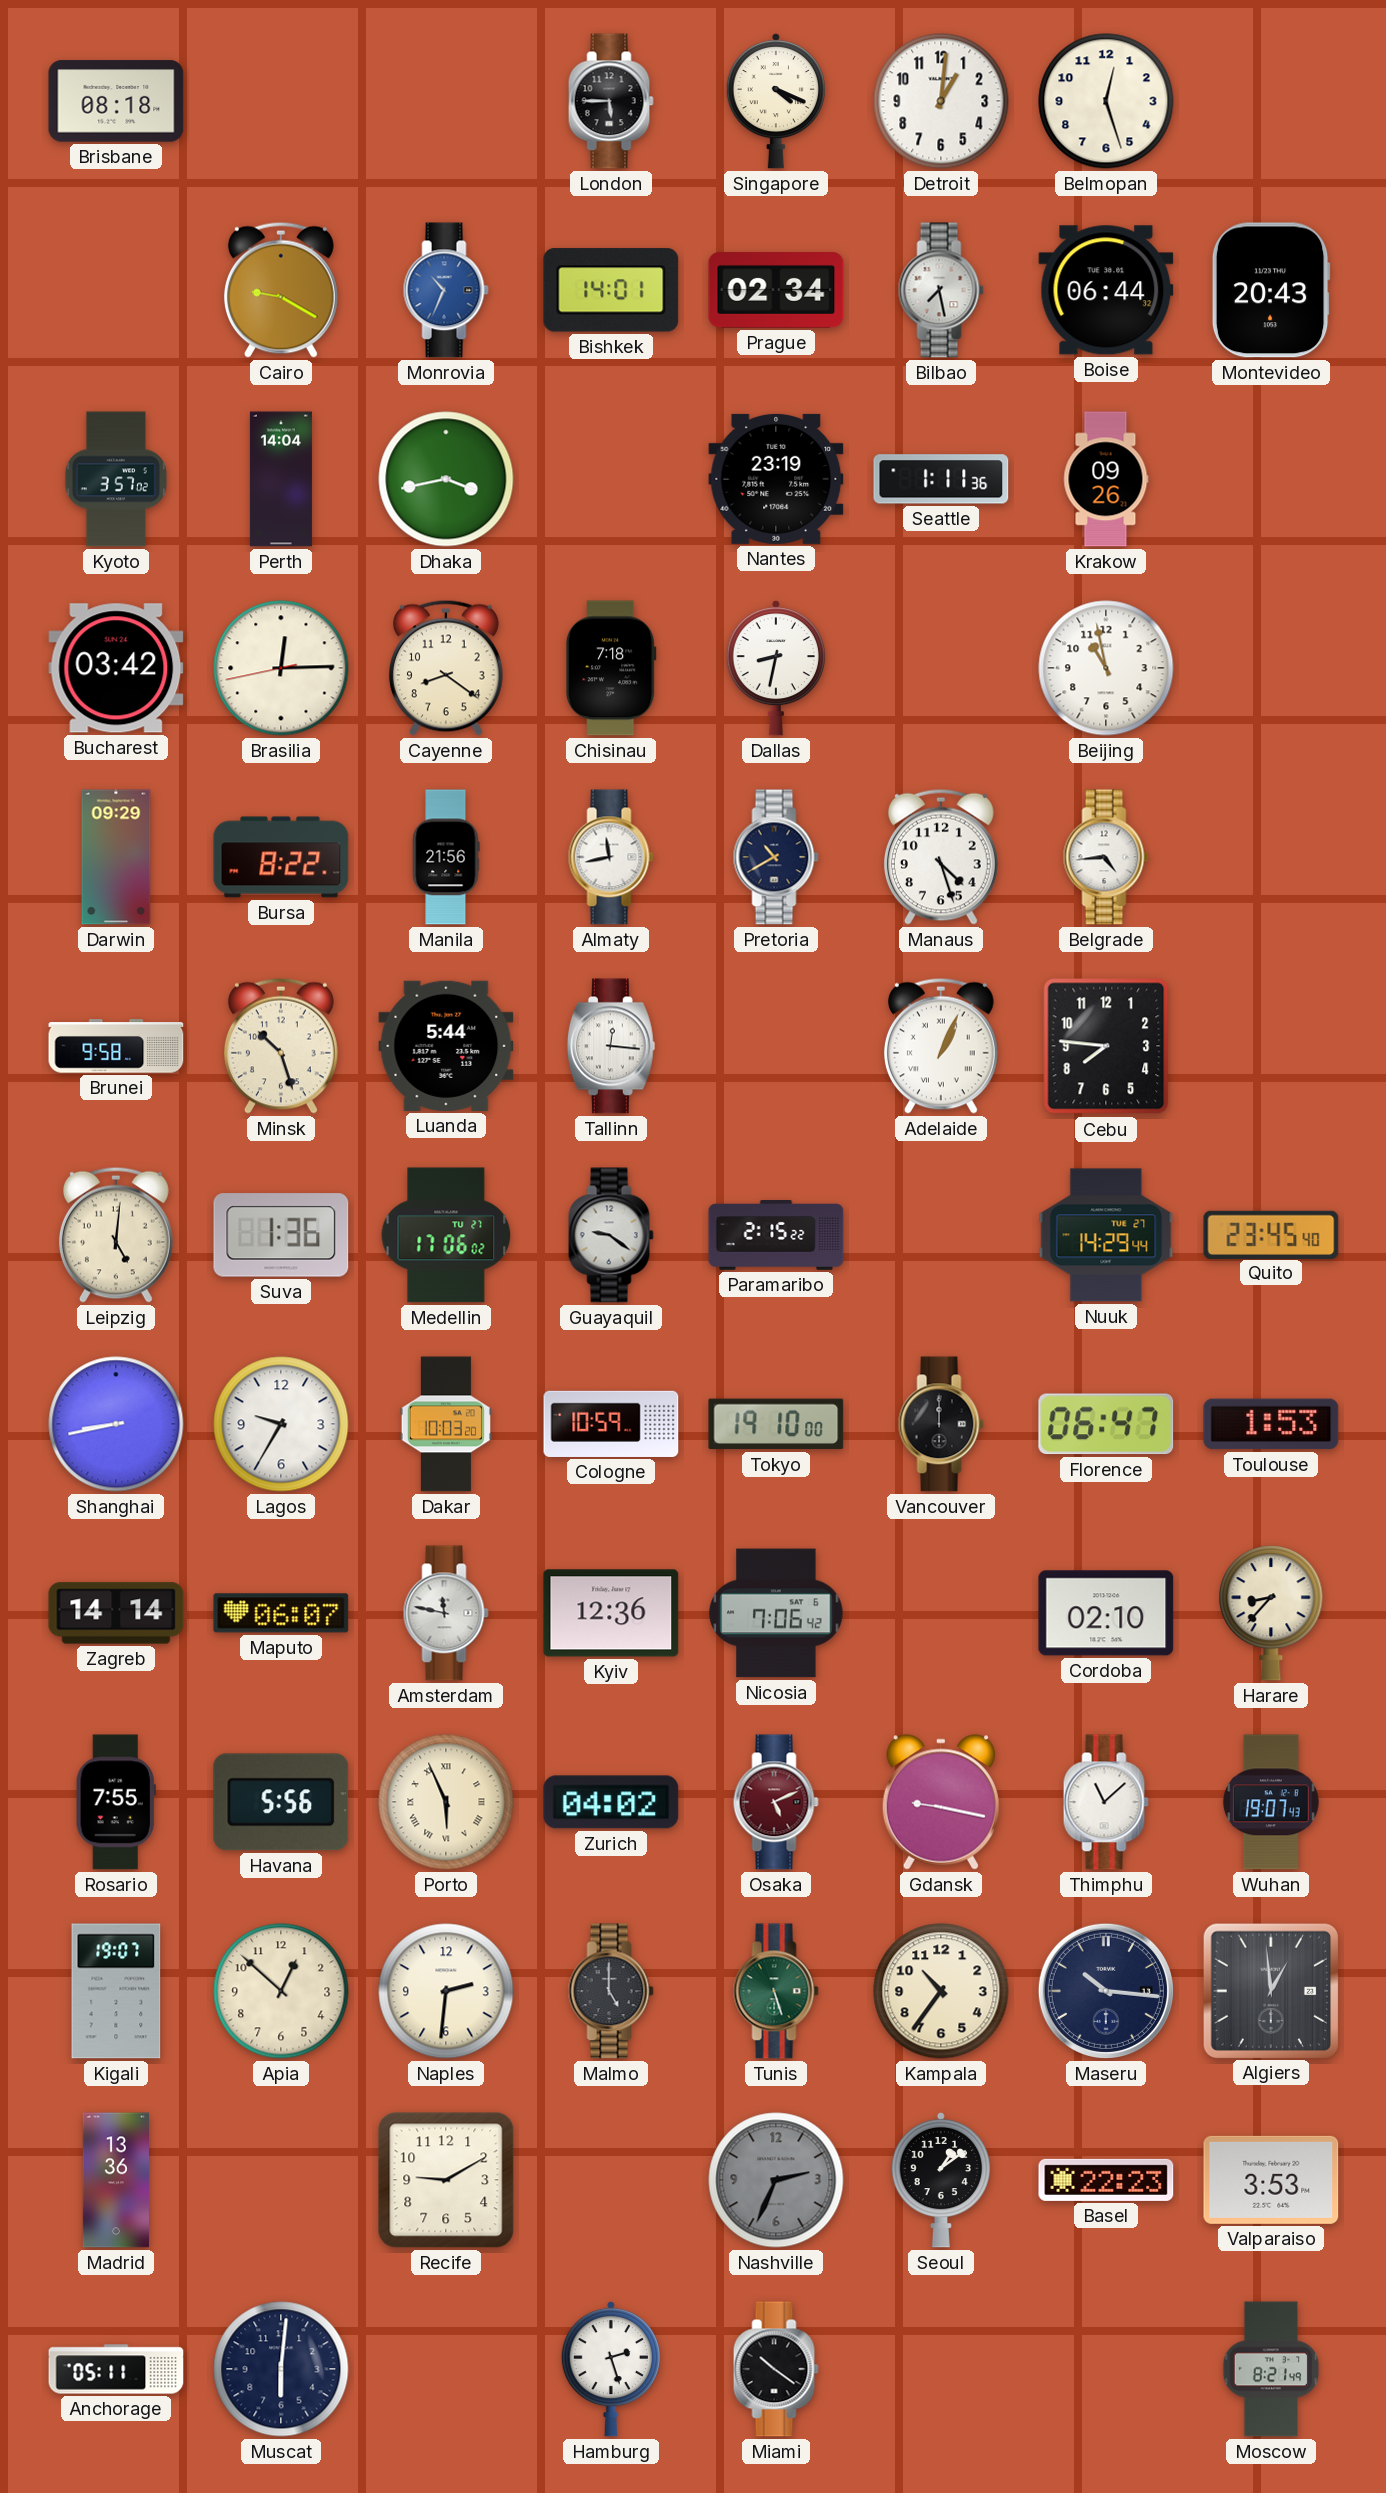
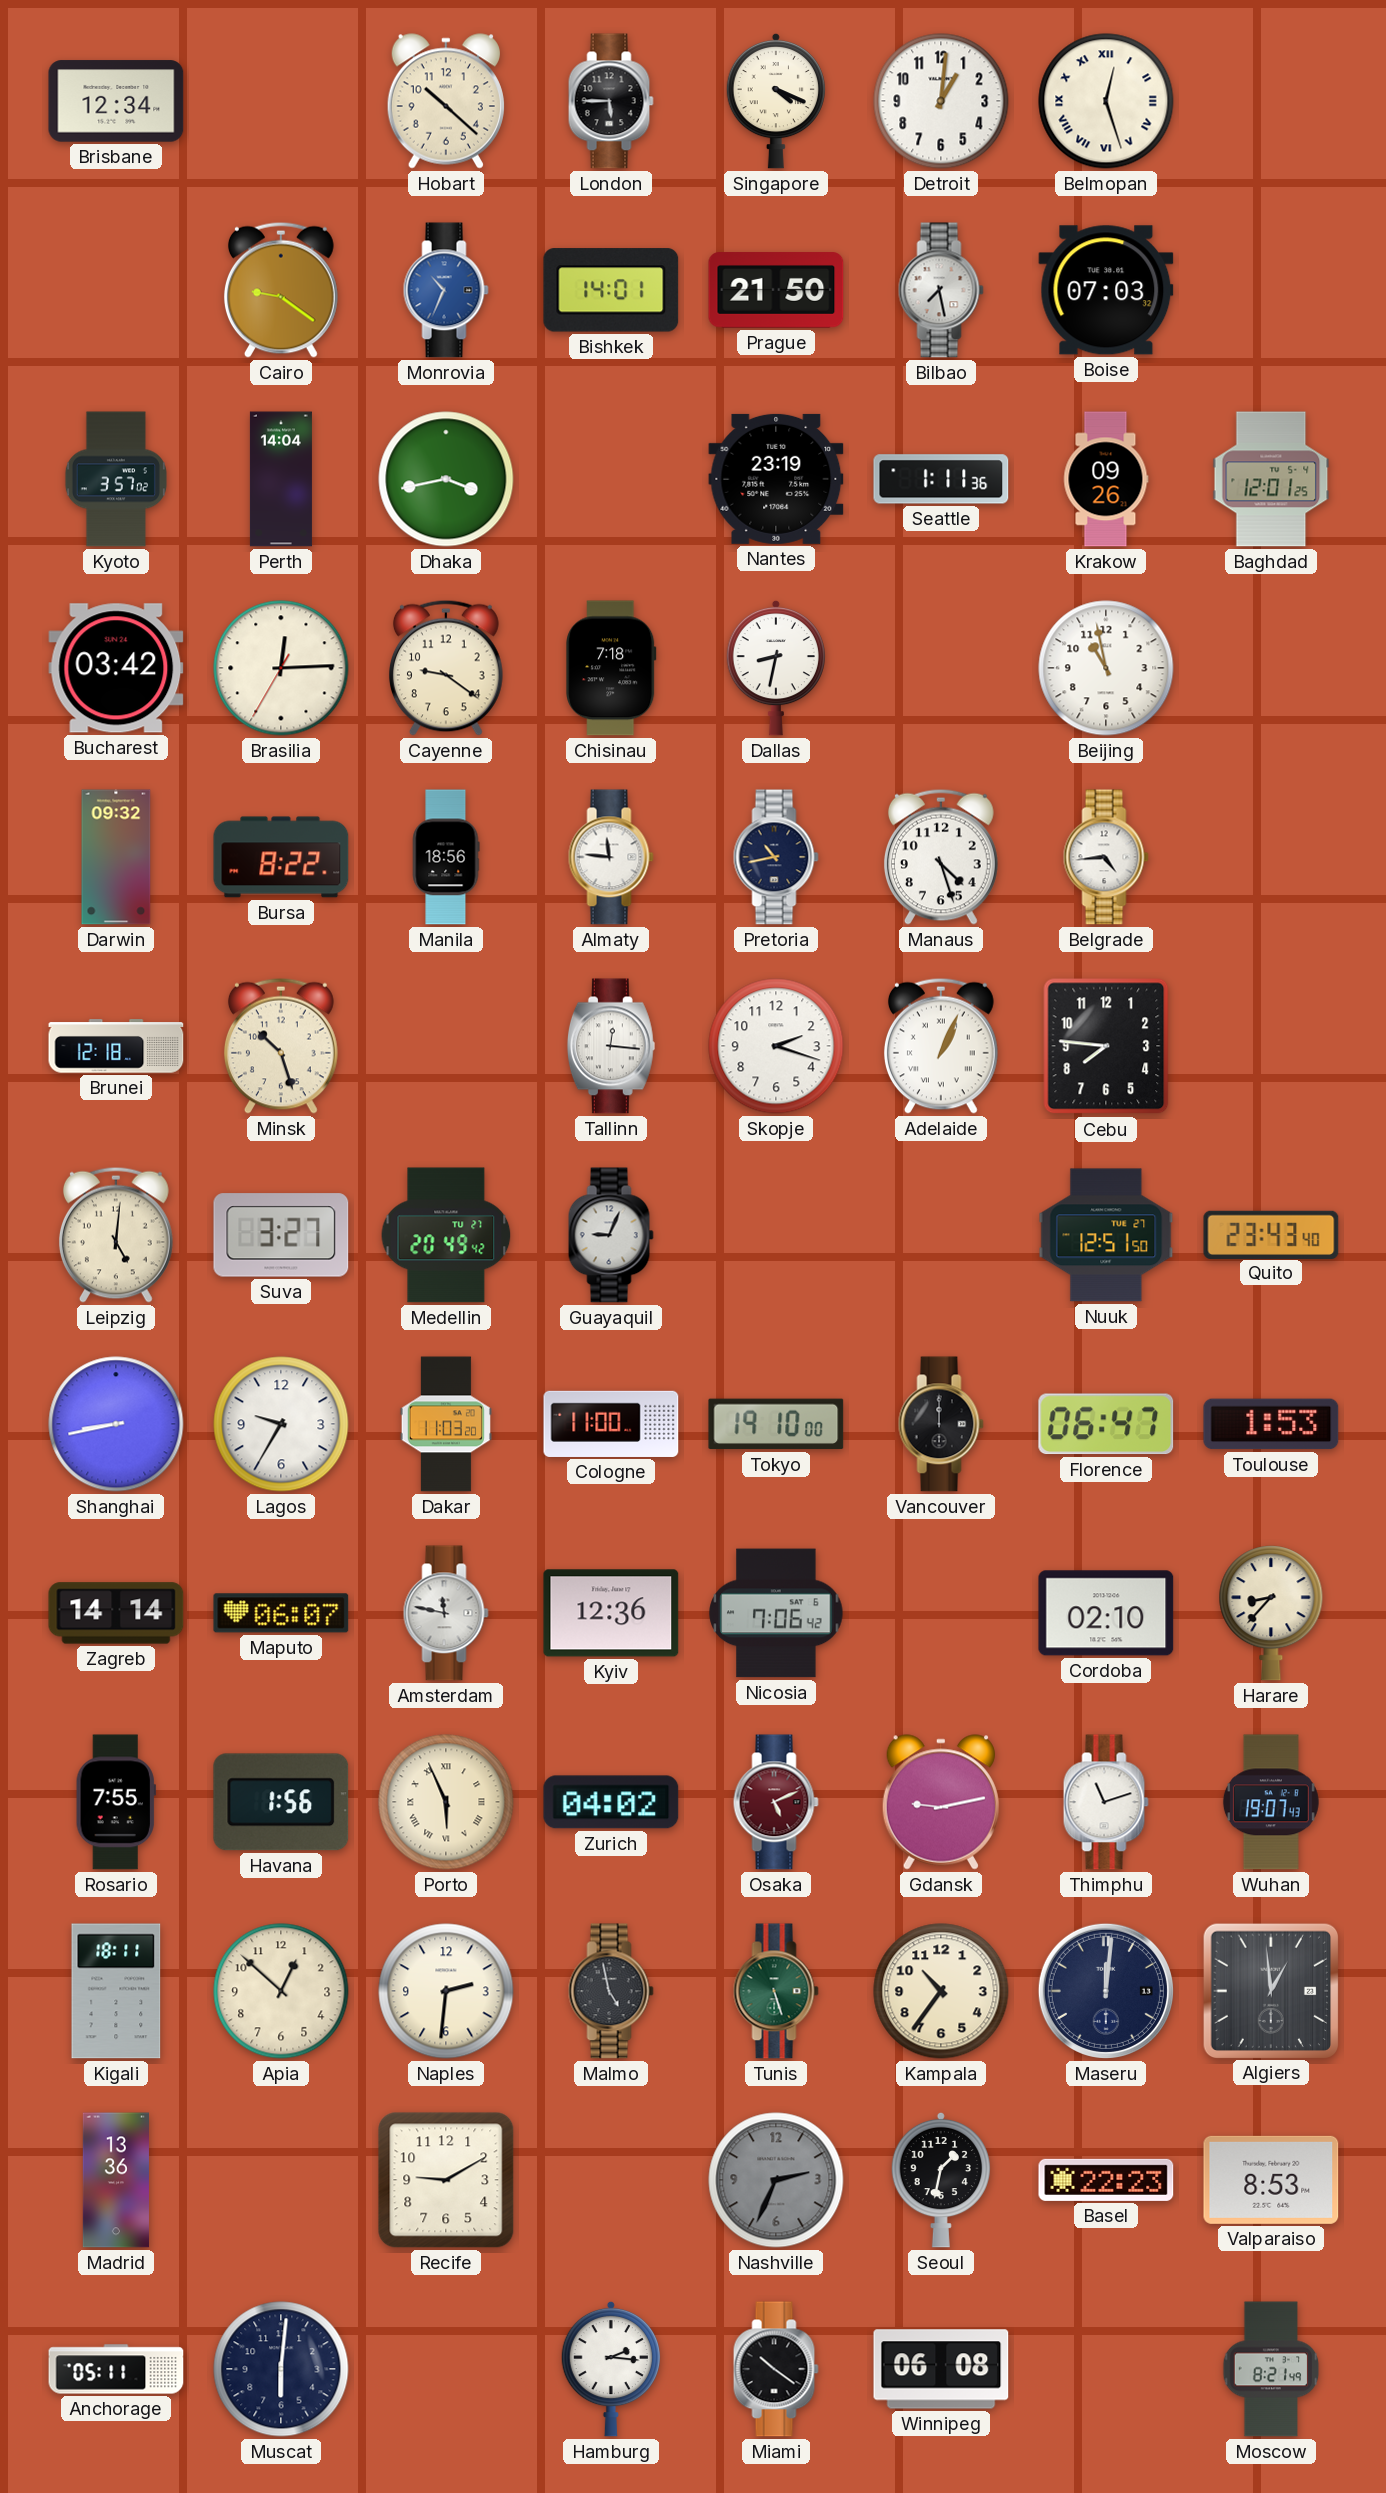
Brisbane: 08:18 -> 12:34
Hobart: none -> 10:22
Belmopan numerals: Arabic -> Roman
Cairo: 9:20 -> 9:21
Prague: 02:34 -> 21:50
Boise: 06:44 -> 07:03
Montevideo: 20:43 -> none
Baghdad: none -> 12:01
Brasilia: 12:14:43 -> 12:14:35
Cayenne: 8:21 -> 9:21
Darwin: 09:29 -> 09:32
Manila: 21:56 -> 18:56
Almaty: 11:43 -> 11:46
Pretoria: 10:40 -> 10:43
Brunei: 9:58 -> 12:18
Luanda: 5:44 -> none
Skopje: none -> 2:18
Suva: 1:36 -> 3:27
Medellin: 17:06 -> 20:49
Guayaquil: 9:21 -> 9:04
Paramaribo: 2:15 -> none
Nuuk: 14:29 -> 12:51
Quito: 23:45 -> 23:43
Dakar: 10:03 -> 11:03
Cologne: 10:59 -> 11:00
Havana: 5:56 -> 1:56
Gdansk: 9:17 -> 9:13
Thimphu: 11:08 -> 11:12
Kigali: 19:07 -> 18:11
Malmo: 5:00 -> 4:58
Maseru: 10:16 -> 12:01
Seoul: 1:09 -> 1:32
Valparaiso: 3:53 -> 8:53
Hamburg: 2:27 -> 2:16
Winnipeg: none -> 06:08
